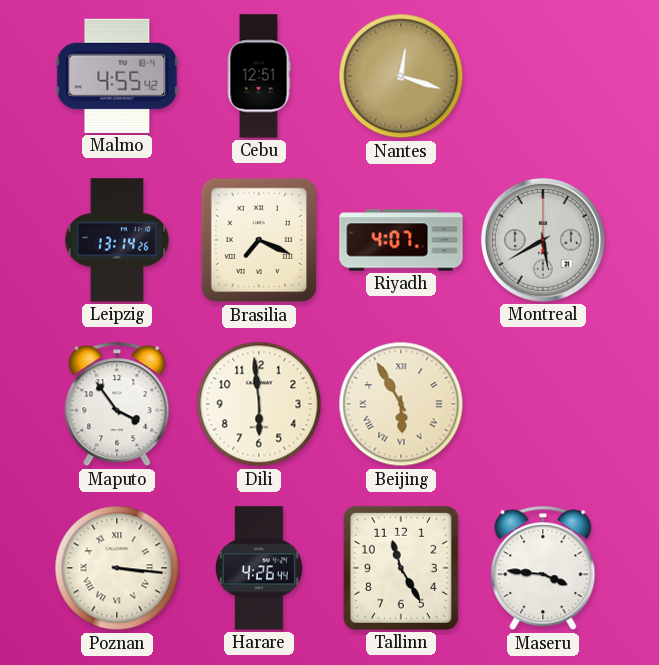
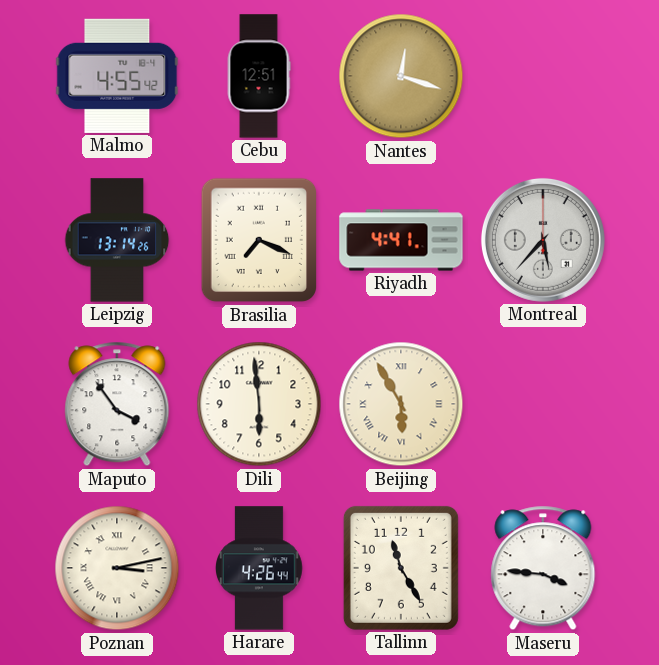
Riyadh: 4:07 -> 4:41
Montreal: 5:40 -> 5:37
Poznan: 3:16 -> 3:13
